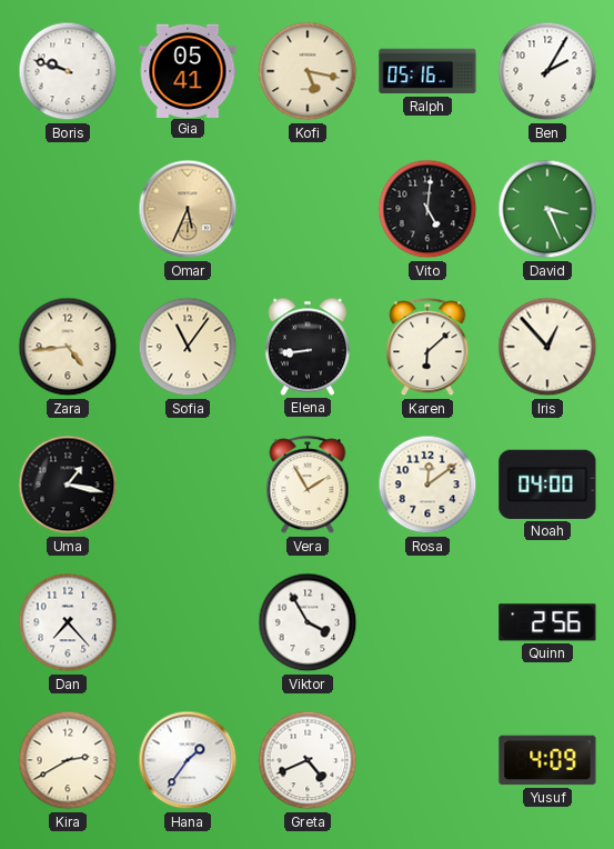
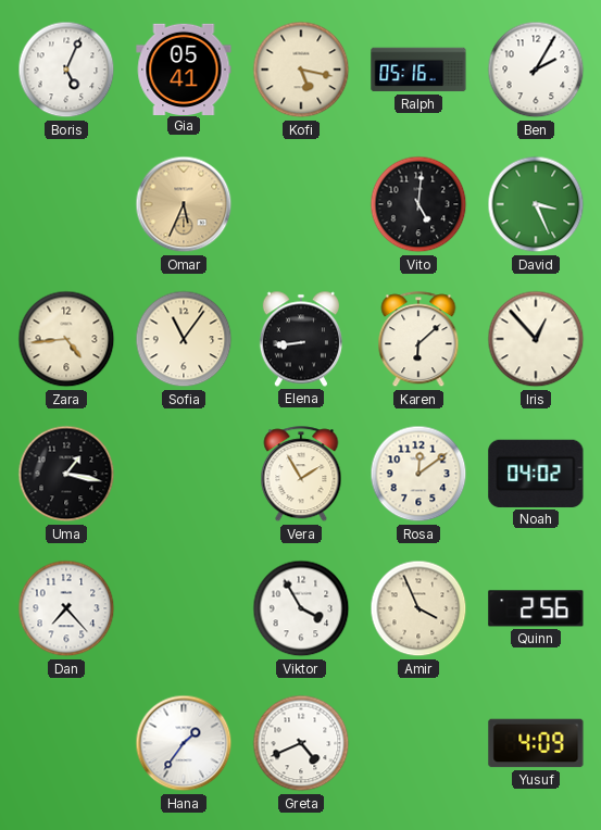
Boris: 9:48 -> 5:04
Noah: 04:00 -> 04:02
Amir: none -> 3:56
Kira: 2:40 -> none
